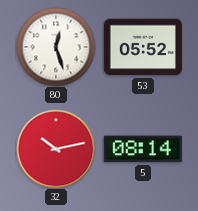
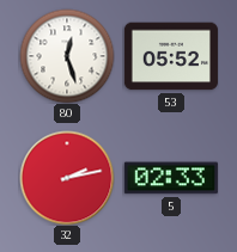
32: 10:13 -> 2:13
5: 08:14 -> 02:33
